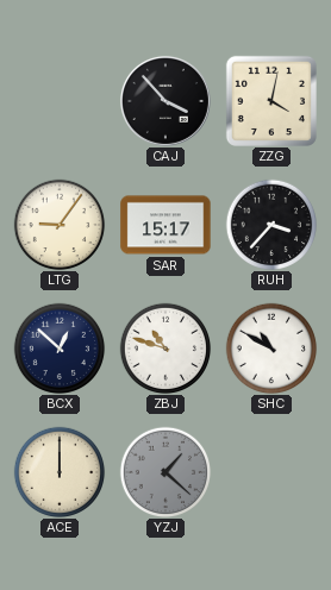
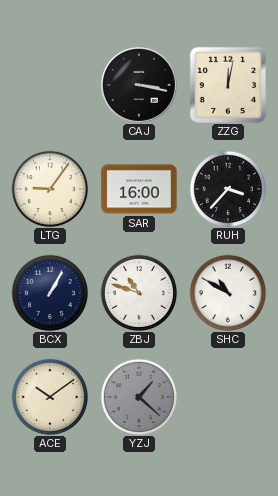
CAJ: 3:53 -> 3:17
ZZG: 4:02 -> 12:02
SAR: 15:17 -> 16:00
BCX: 12:52 -> 1:05
ACE: 12:00 -> 10:09
